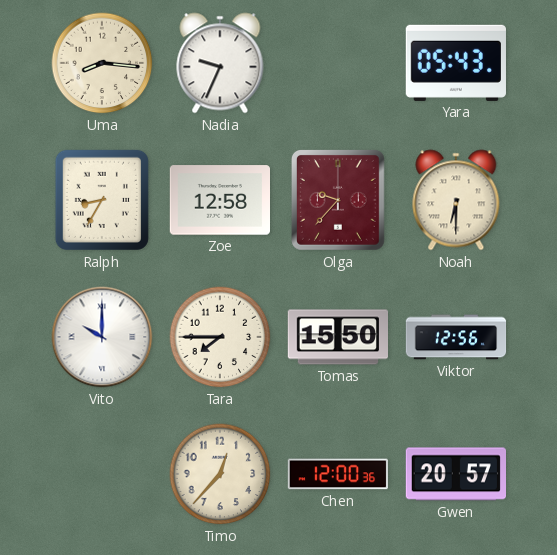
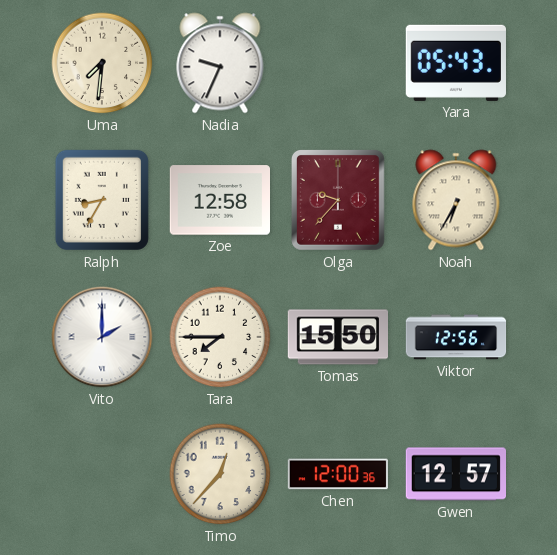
Uma: 8:16 -> 7:31
Noah: 6:30 -> 6:35
Vito: 10:00 -> 2:00
Gwen: 20:57 -> 12:57
